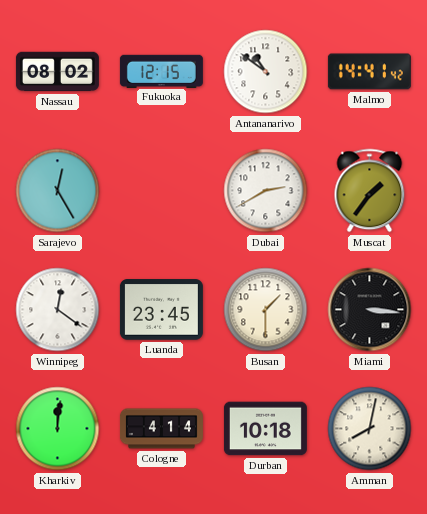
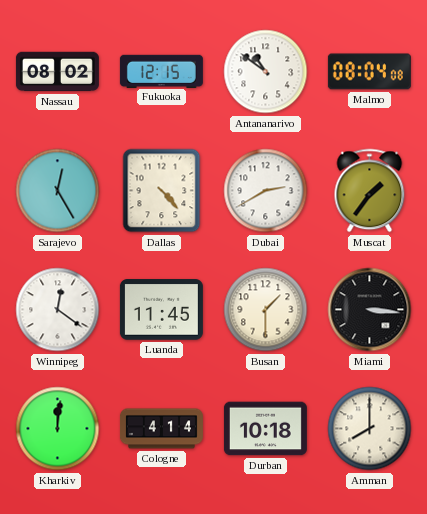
Malmo: 14:41 -> 08:04
Dallas: none -> 4:23
Luanda: 23:45 -> 11:45
Amman: 8:02 -> 8:00
